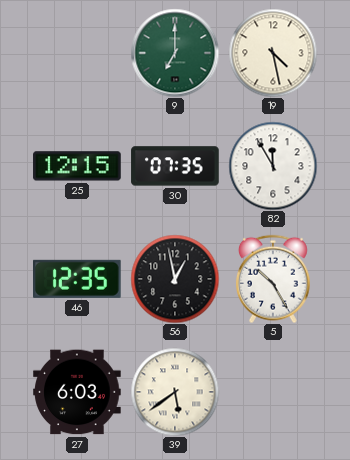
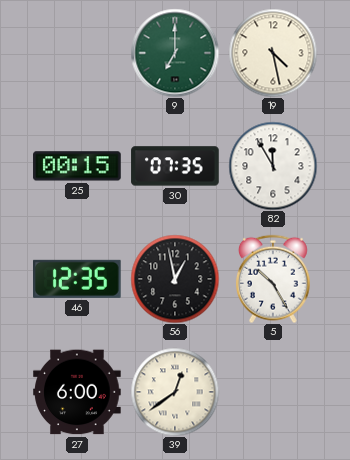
25: 12:15 -> 00:15
27: 6:03 -> 6:00
39: 5:39 -> 12:39
